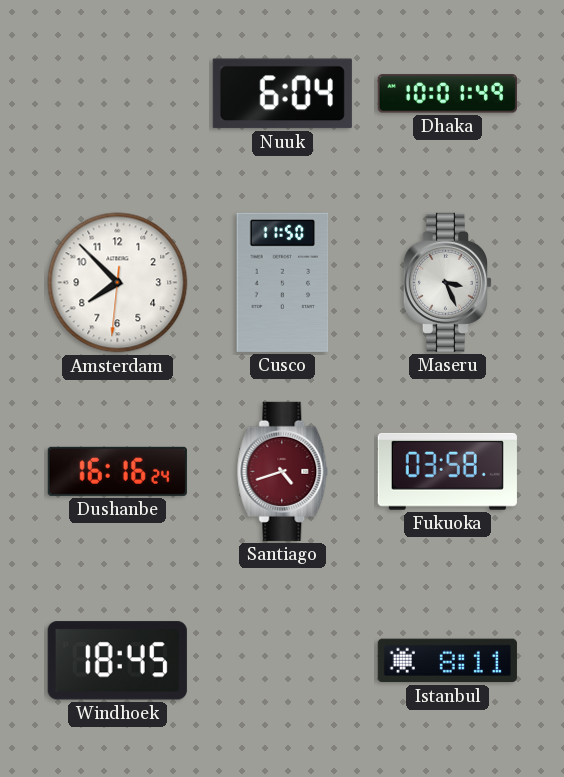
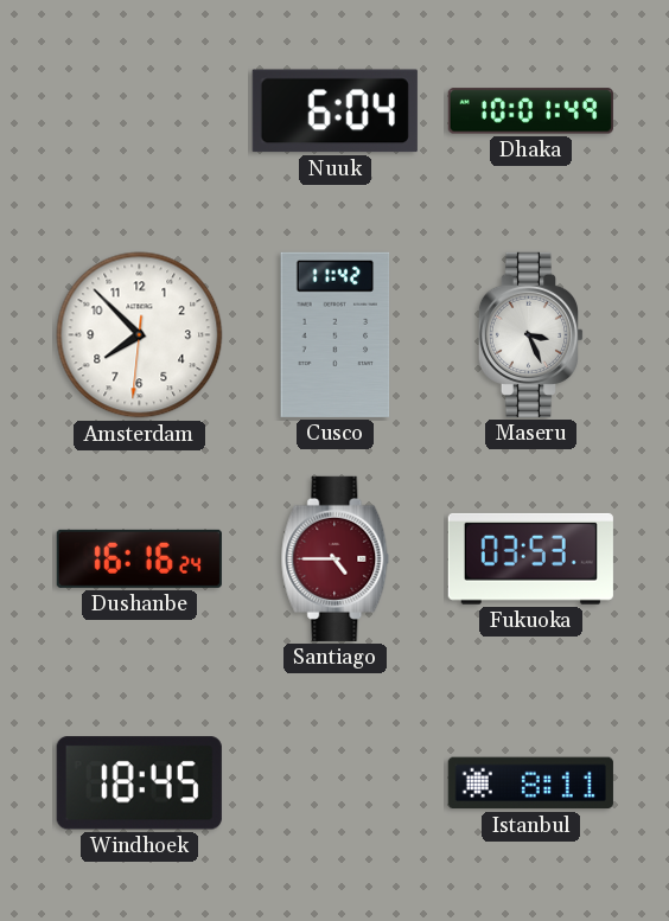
Cusco: 11:50 -> 11:42
Santiago: 4:42 -> 4:45
Fukuoka: 03:58 -> 03:53
